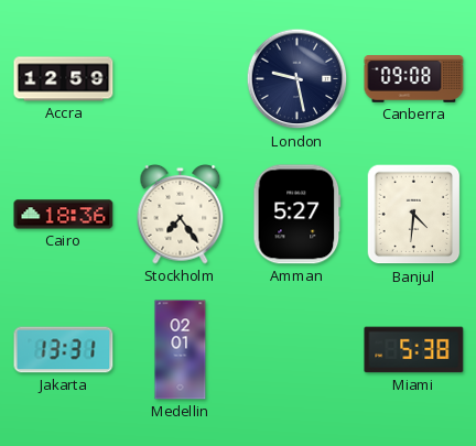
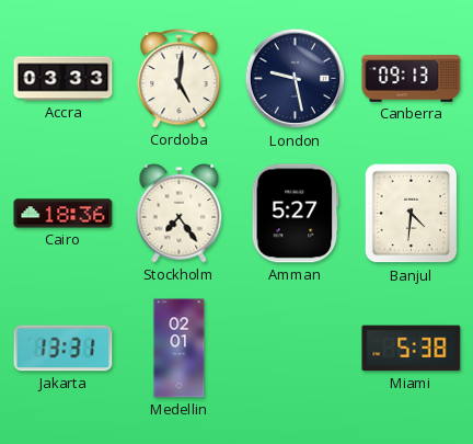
Accra: 12:59 -> 03:33
Cordoba: none -> 5:01
Canberra: 09:08 -> 09:13
